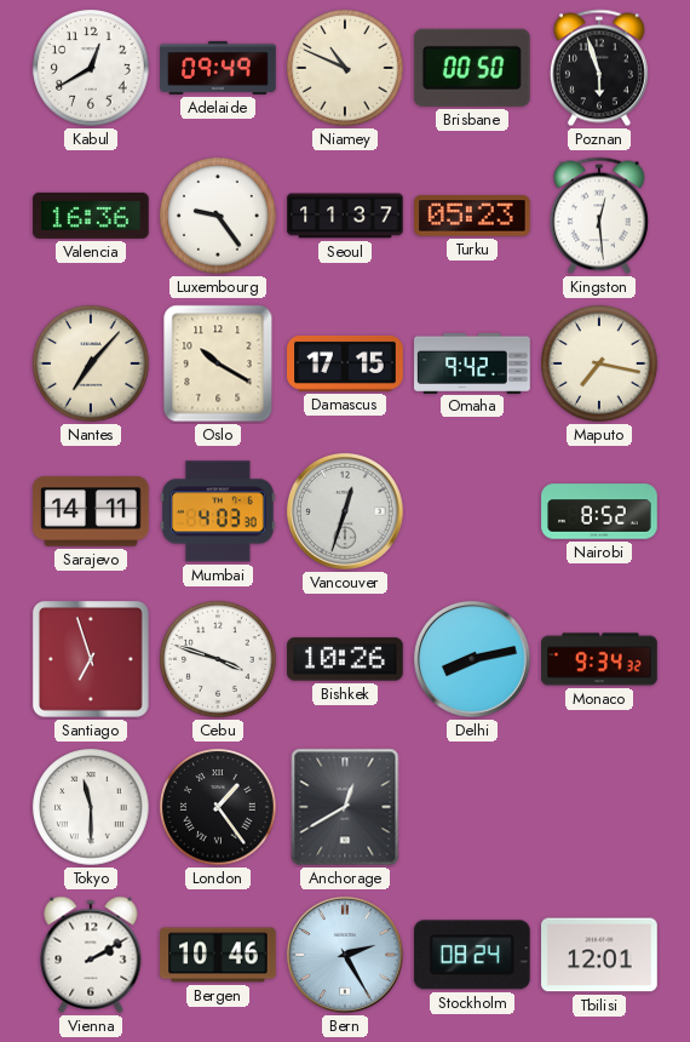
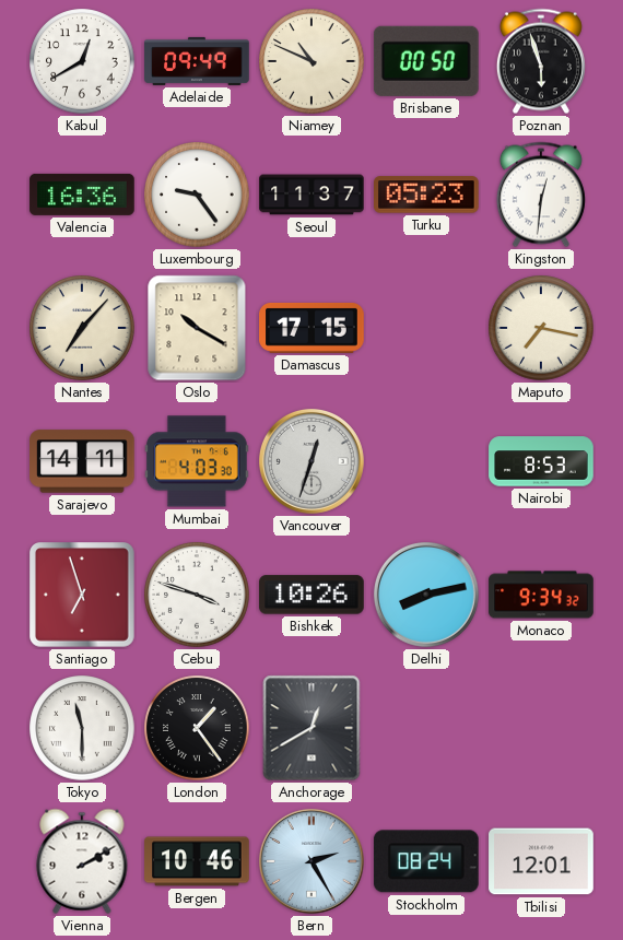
Kingston: 12:29 -> 12:31
Omaha: 9:42 -> none
Nairobi: 8:52 -> 8:53
